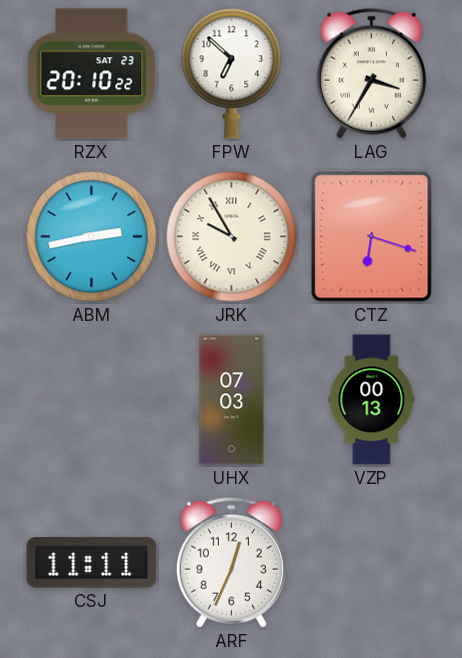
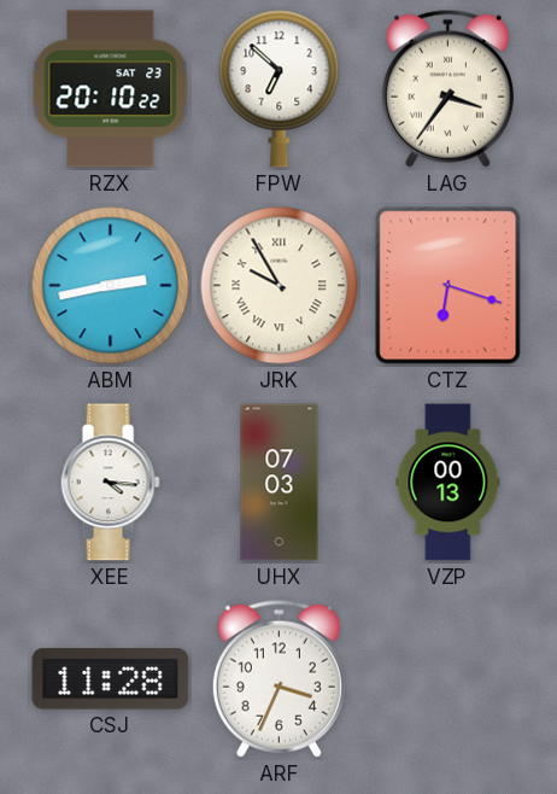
LAG: 3:35 -> 3:36
XEE: none -> 4:16
CSJ: 11:11 -> 11:28
ARF: 12:34 -> 3:34
